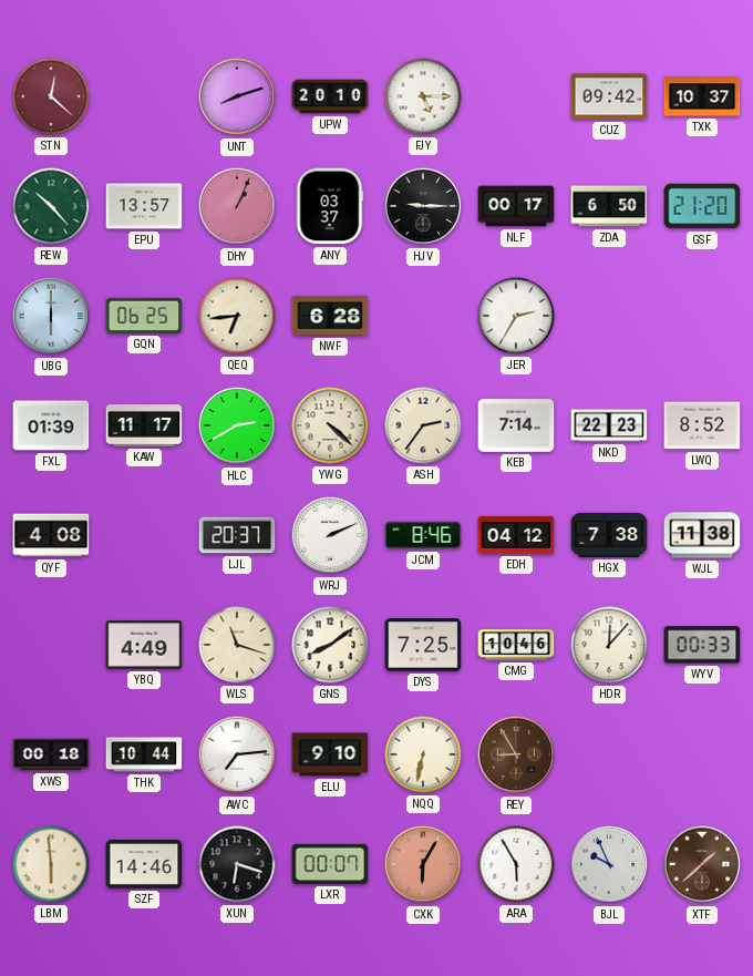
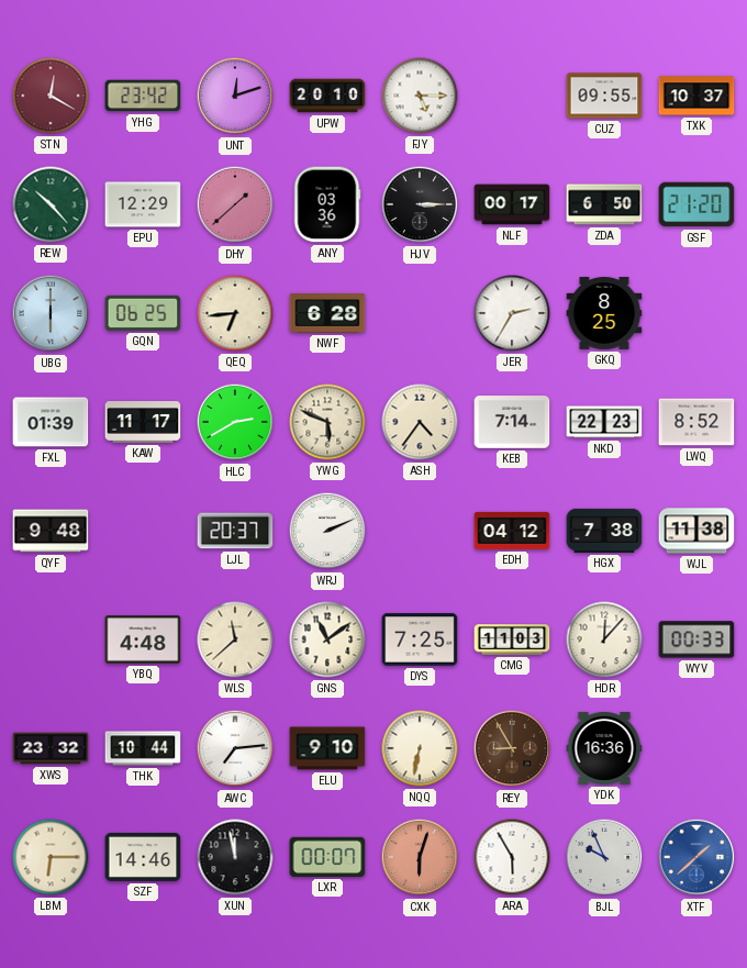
STN: 12:22 -> 12:20
YHG: none -> 23:42
UNT: 8:12 -> 12:12
CUZ: 09:42 -> 09:55
EPU: 13:57 -> 12:29
DHY: 1:04 -> 1:38
ANY: 03:37 -> 03:36
HJV: 9:15 -> 3:15
GKQ: none -> 8:25
YWG: 4:22 -> 5:49
ASH: 2:36 -> 4:36
QYF: 4:08 -> 9:48
JCM: 8:46 -> none
YBQ: 4:49 -> 4:48
WLS: 11:18 -> 11:38
GNS: 8:09 -> 11:09
CMG: 10:46 -> 11:03
XWS: 00:18 -> 23:32
YDK: none -> 16:36
LBM: 5:59 -> 6:15
XUN: 6:18 -> 11:58
CXK: 6:05 -> 6:03
XTF dial: brown -> blue
